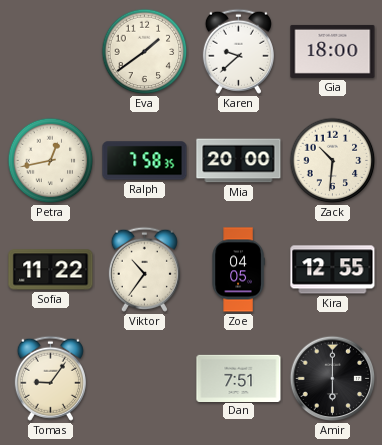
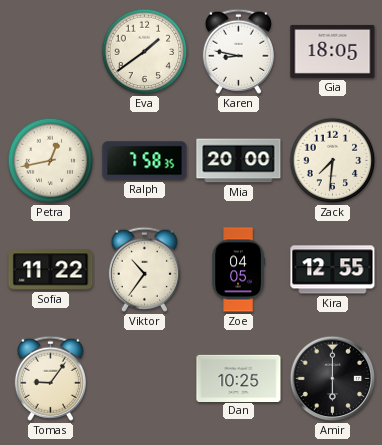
Karen: 9:38 -> 8:47
Gia: 18:00 -> 18:05
Zack: 10:31 -> 7:31
Dan: 7:51 -> 10:25
